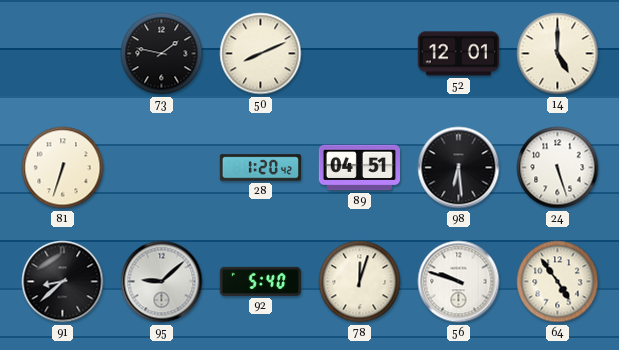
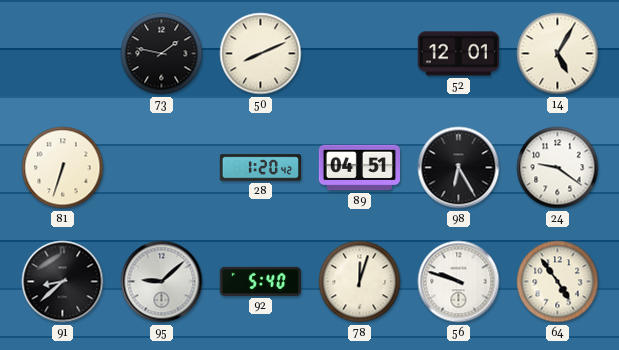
14: 5:00 -> 5:05
98: 6:29 -> 6:25
24: 5:27 -> 9:21
